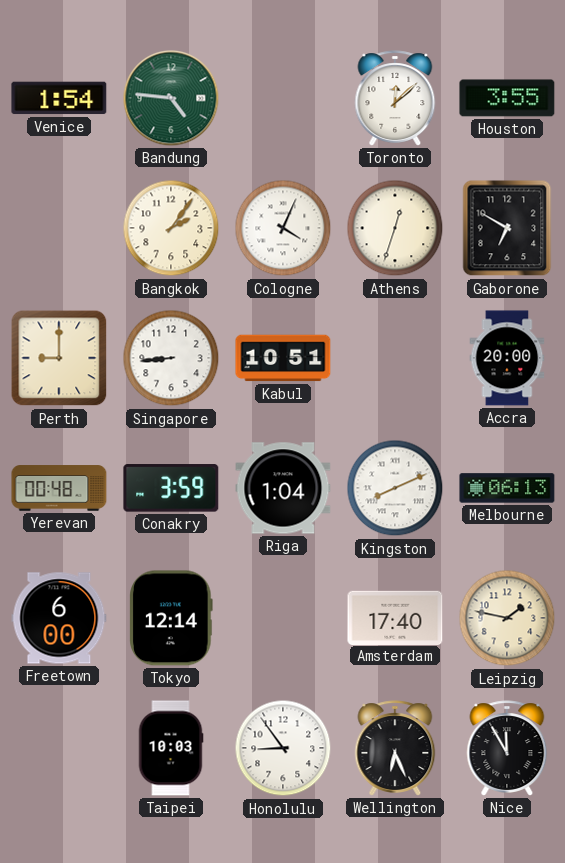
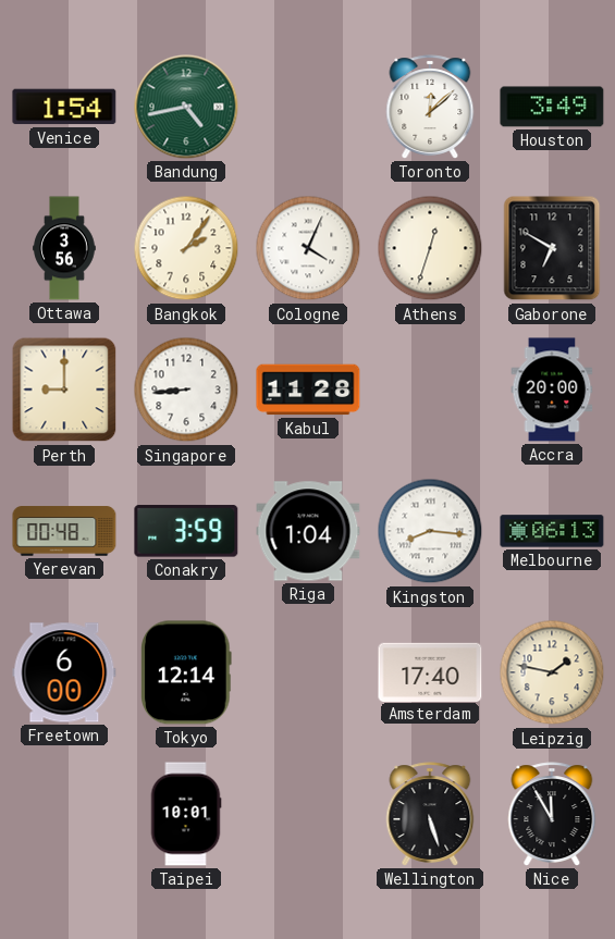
Bandung: 4:46 -> 4:43
Houston: 3:55 -> 3:49
Ottawa: none -> 3:56
Kabul: 10:51 -> 11:28
Kingston: 8:11 -> 8:16
Taipei: 10:03 -> 10:01
Honolulu: 8:54 -> none
Wellington: 6:26 -> 5:27
